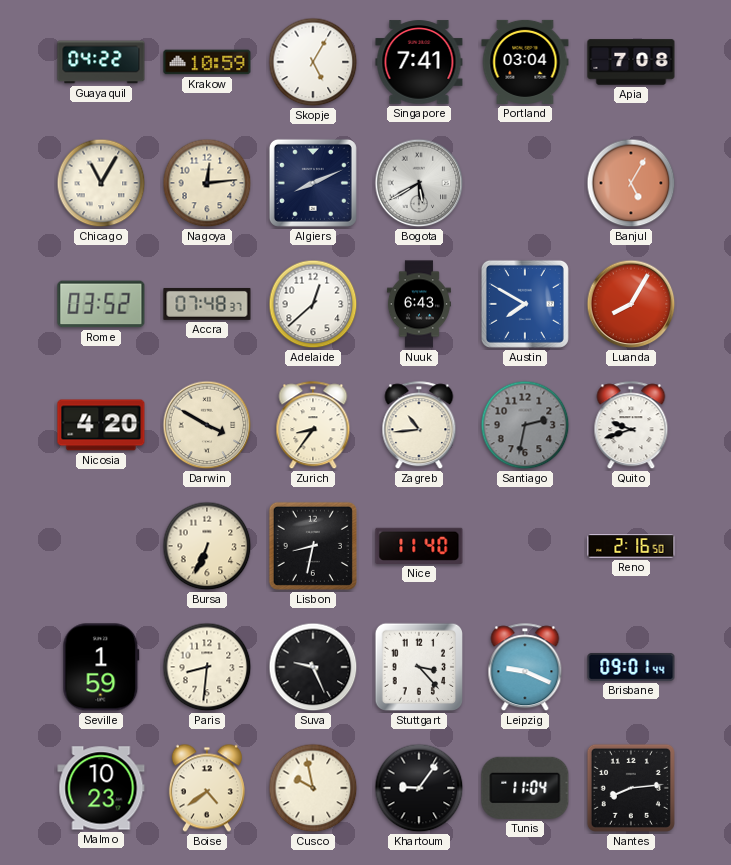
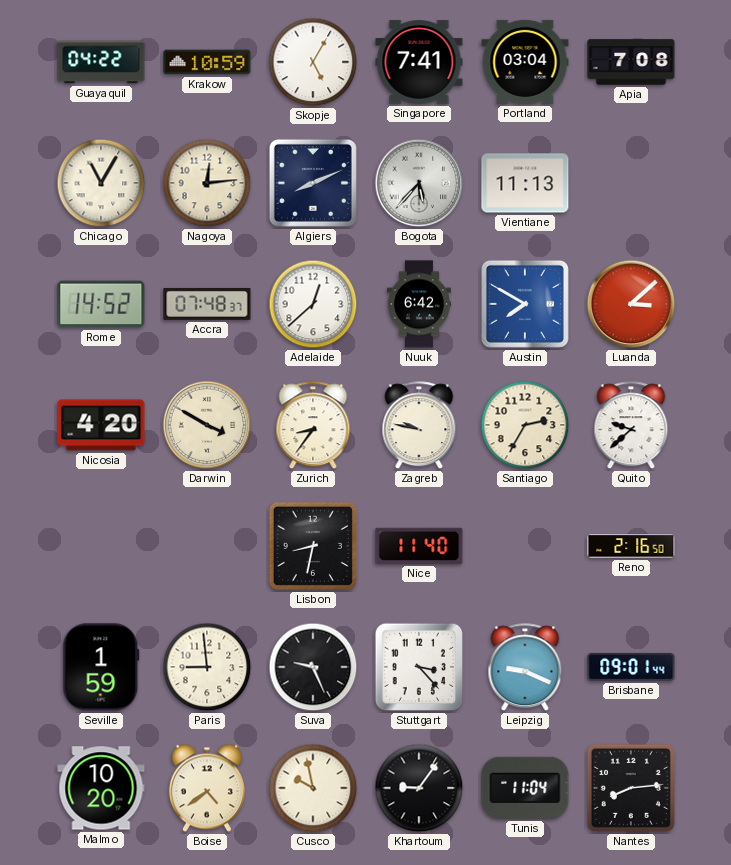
Bogota: 5:40 -> 5:37
Vientiane: none -> 11:13
Banjul: 5:05 -> none
Rome: 03:52 -> 14:52
Nuuk: 6:43 -> 6:42
Luanda: 8:05 -> 3:08
Zagreb: 10:44 -> 9:47
Santiago: 2:32 -> 2:35
Santiago dial: grey -> cream
Quito: 9:42 -> 9:38
Bursa: 6:34 -> none
Paris: 8:31 -> 8:59
Malmo: 10:23 -> 10:20
